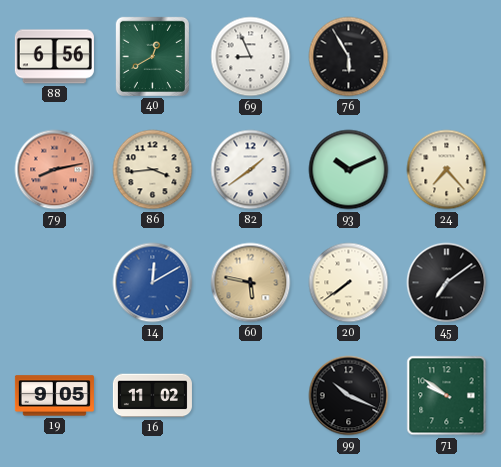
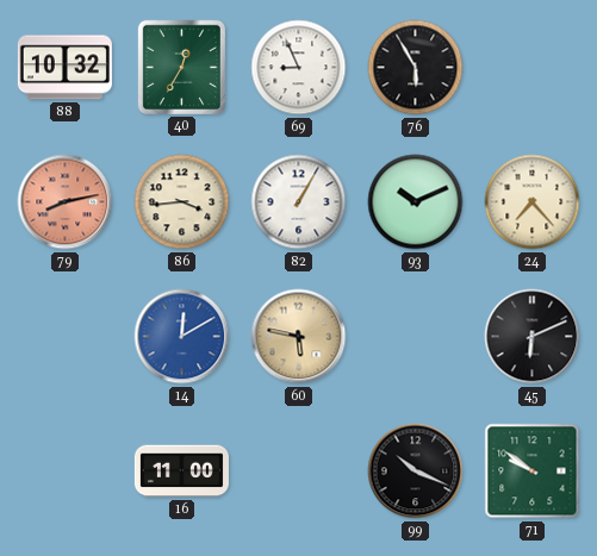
88: 6:56 -> 10:32
40: 12:40 -> 12:35
82: 1:39 -> 1:05
20: 7:39 -> none
45: 7:09 -> 6:11
19: 9:05 -> none
16: 11:02 -> 11:00
